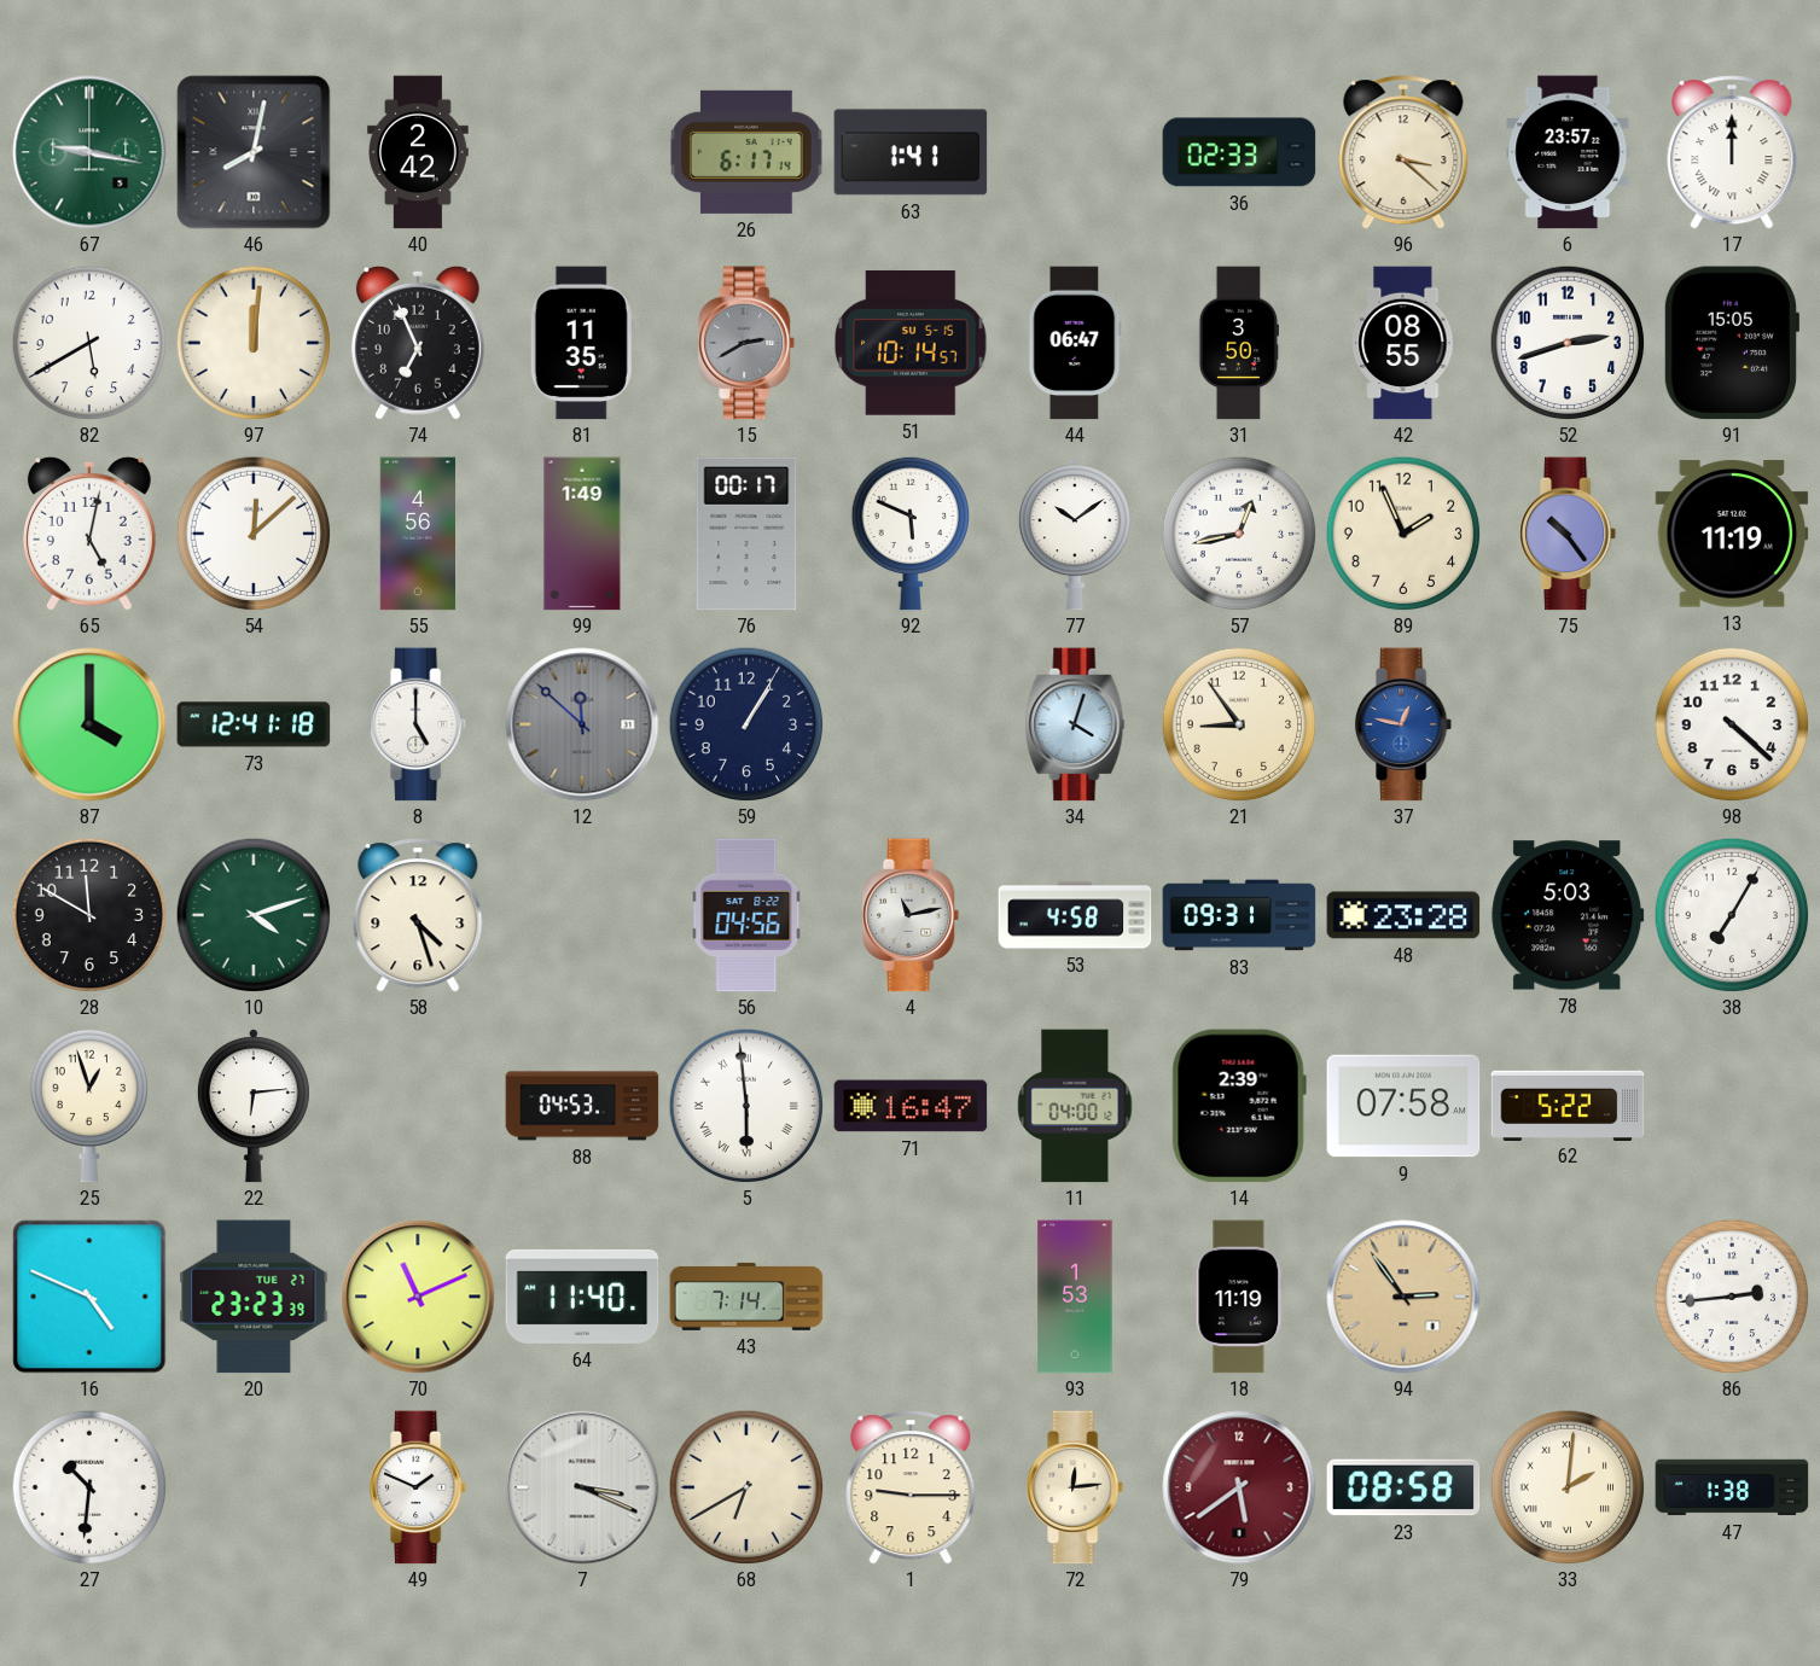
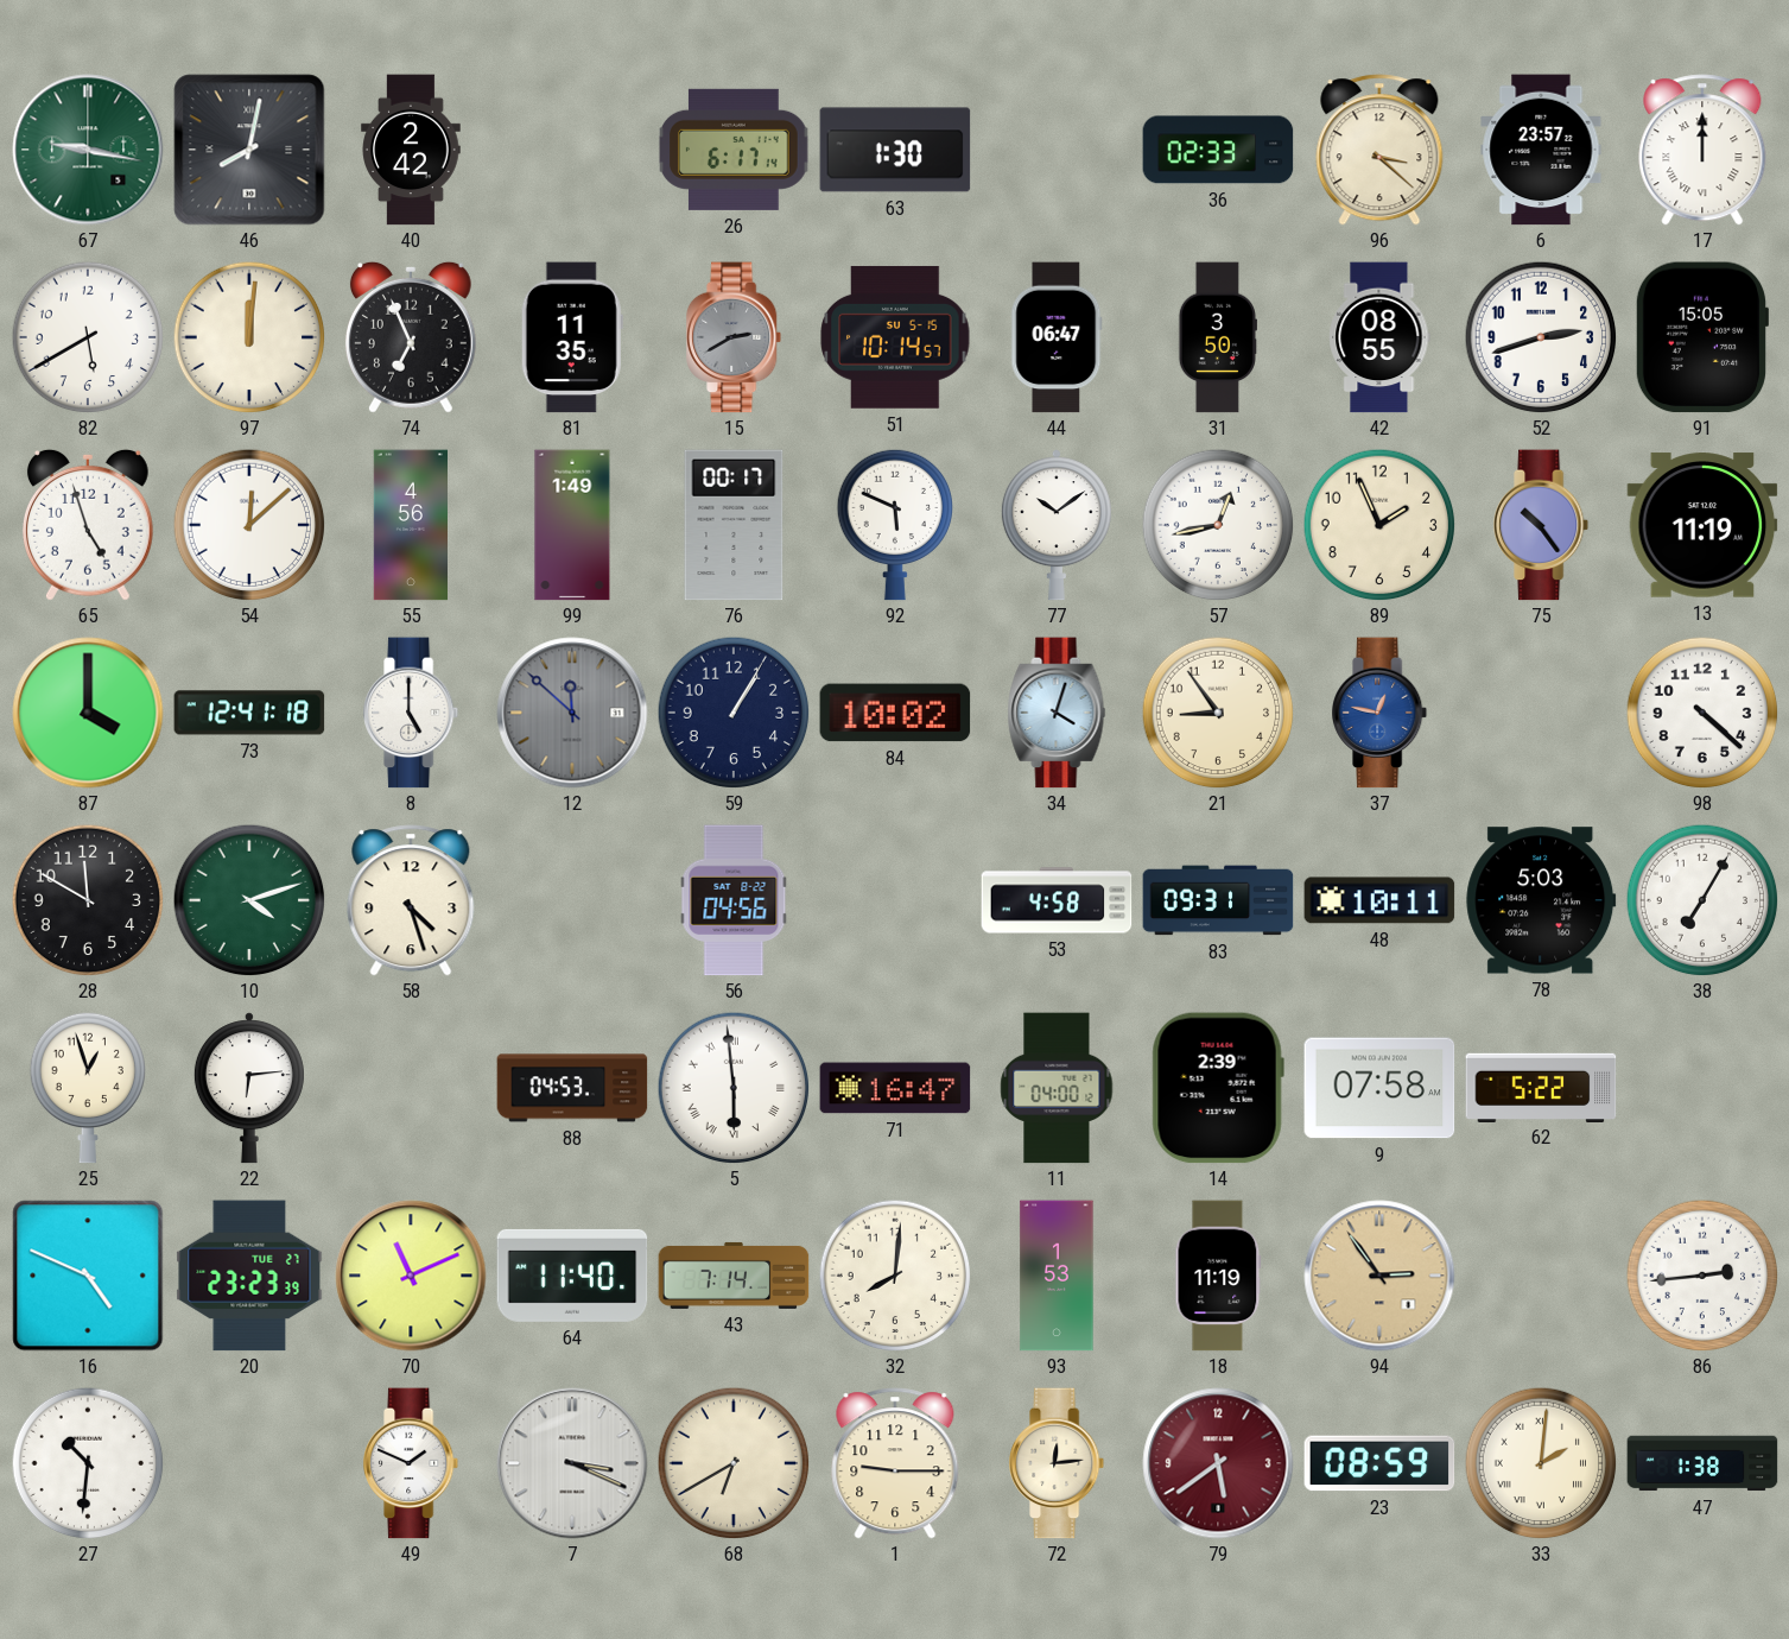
63: 1:41 -> 1:30
65: 5:02 -> 4:57
84: none -> 10:02
4: 11:13 -> none
48: 23:28 -> 10:11
32: none -> 8:01
23: 08:58 -> 08:59
